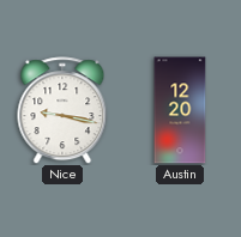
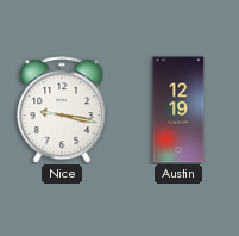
Austin: 12:20 -> 12:19
